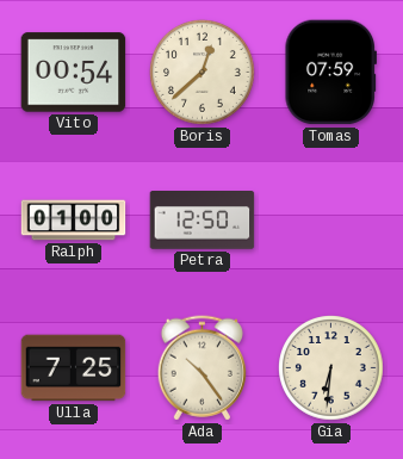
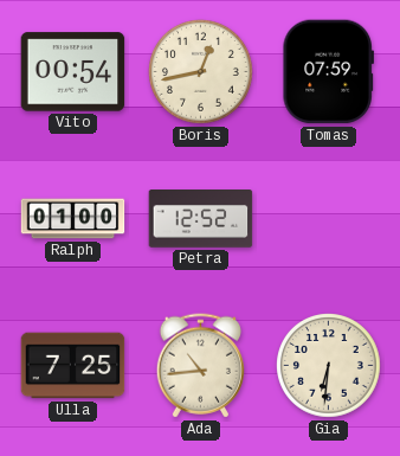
Boris: 12:38 -> 12:43
Petra: 12:50 -> 12:52
Ada: 10:24 -> 10:44
